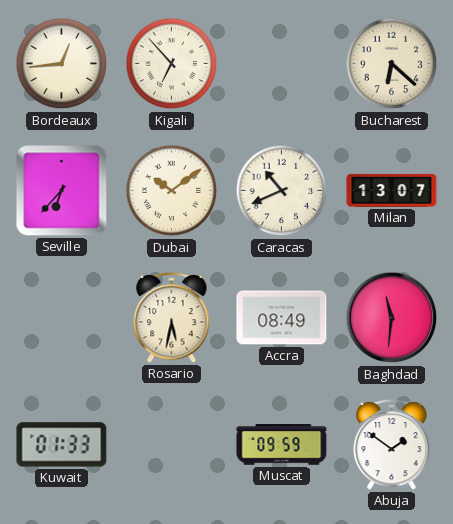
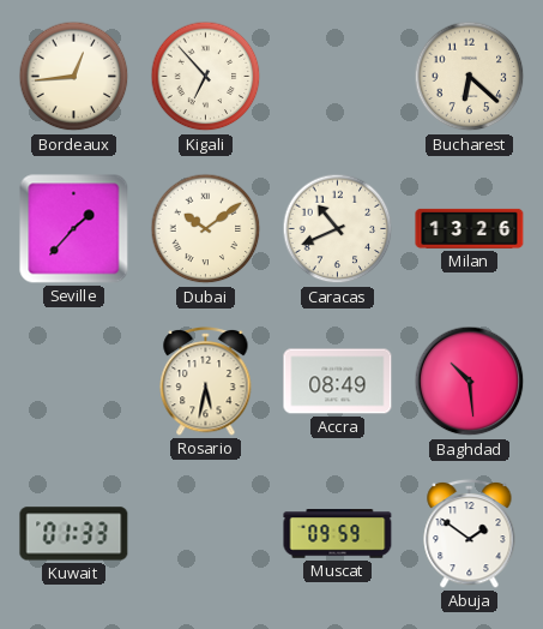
Seville: 6:37 -> 1:37
Milan: 13:07 -> 13:26
Baghdad: 11:31 -> 10:29
